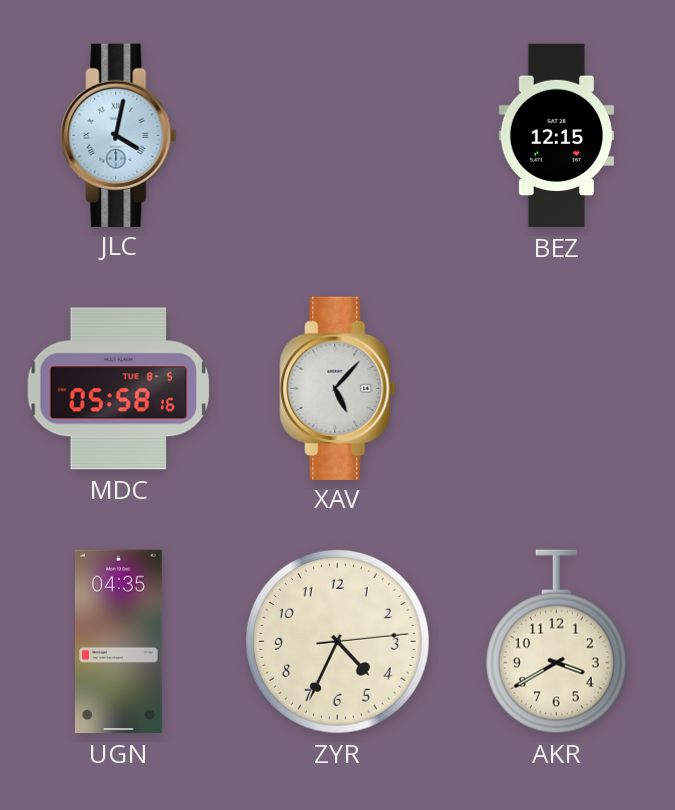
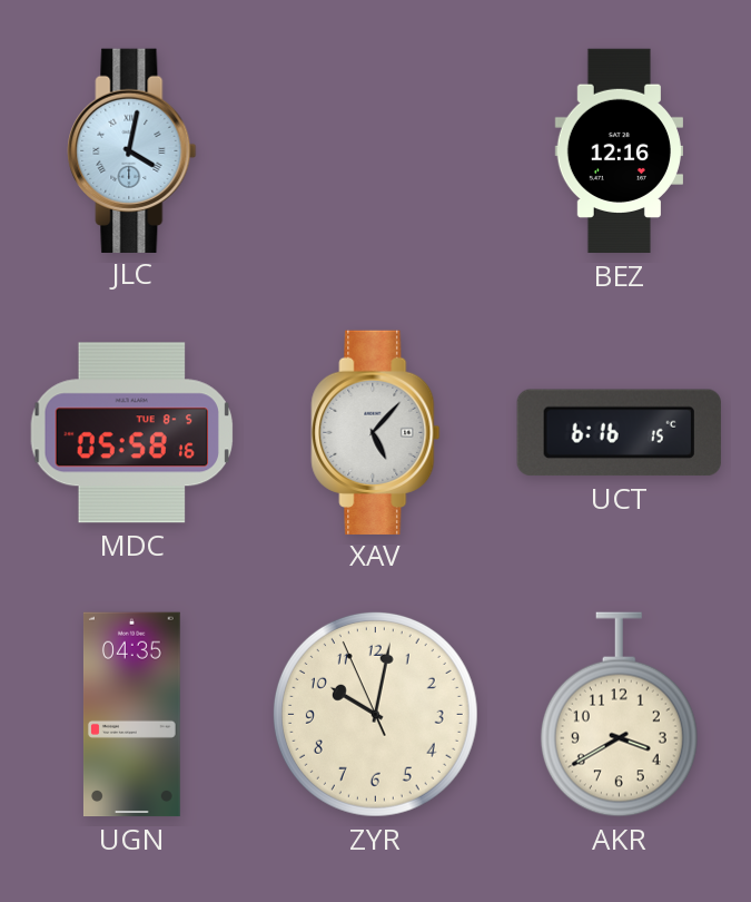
BEZ: 12:15 -> 12:16
UCT: none -> 6:16
ZYR: 4:34 -> 10:01
